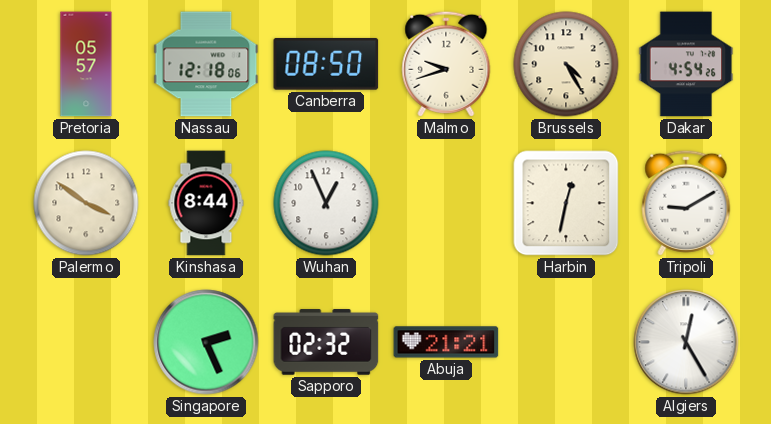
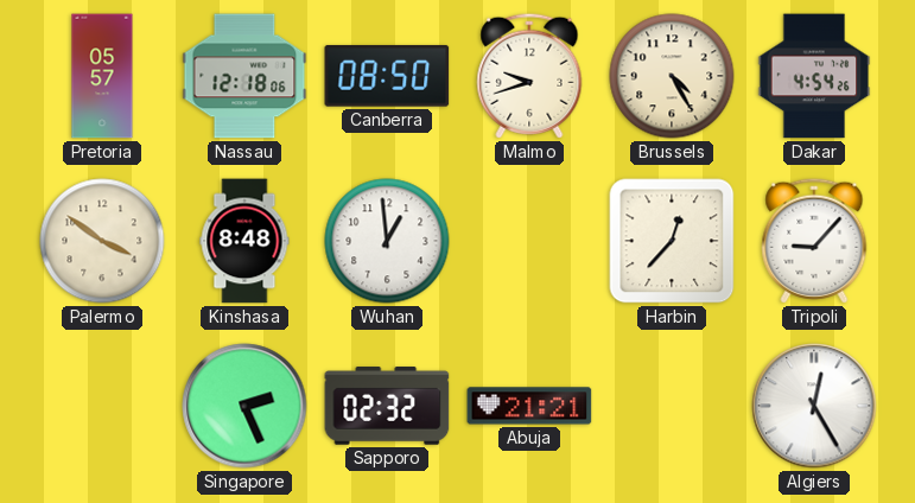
Kinshasa: 8:44 -> 8:48
Wuhan: 12:56 -> 12:59
Harbin: 12:32 -> 12:37
Tripoli: 9:10 -> 9:07
